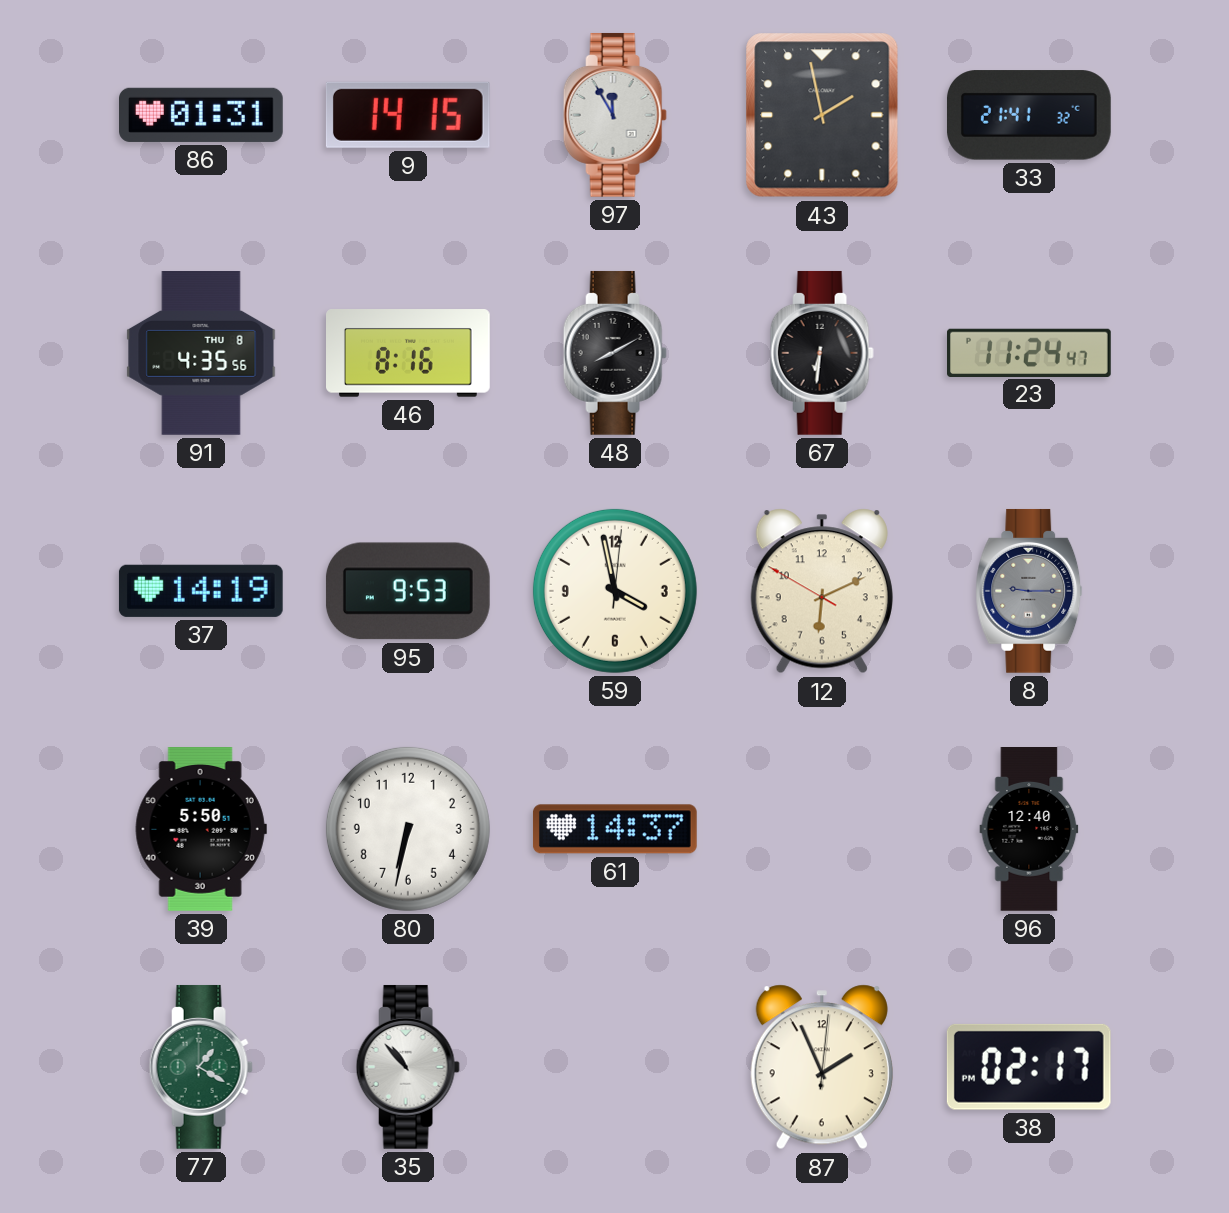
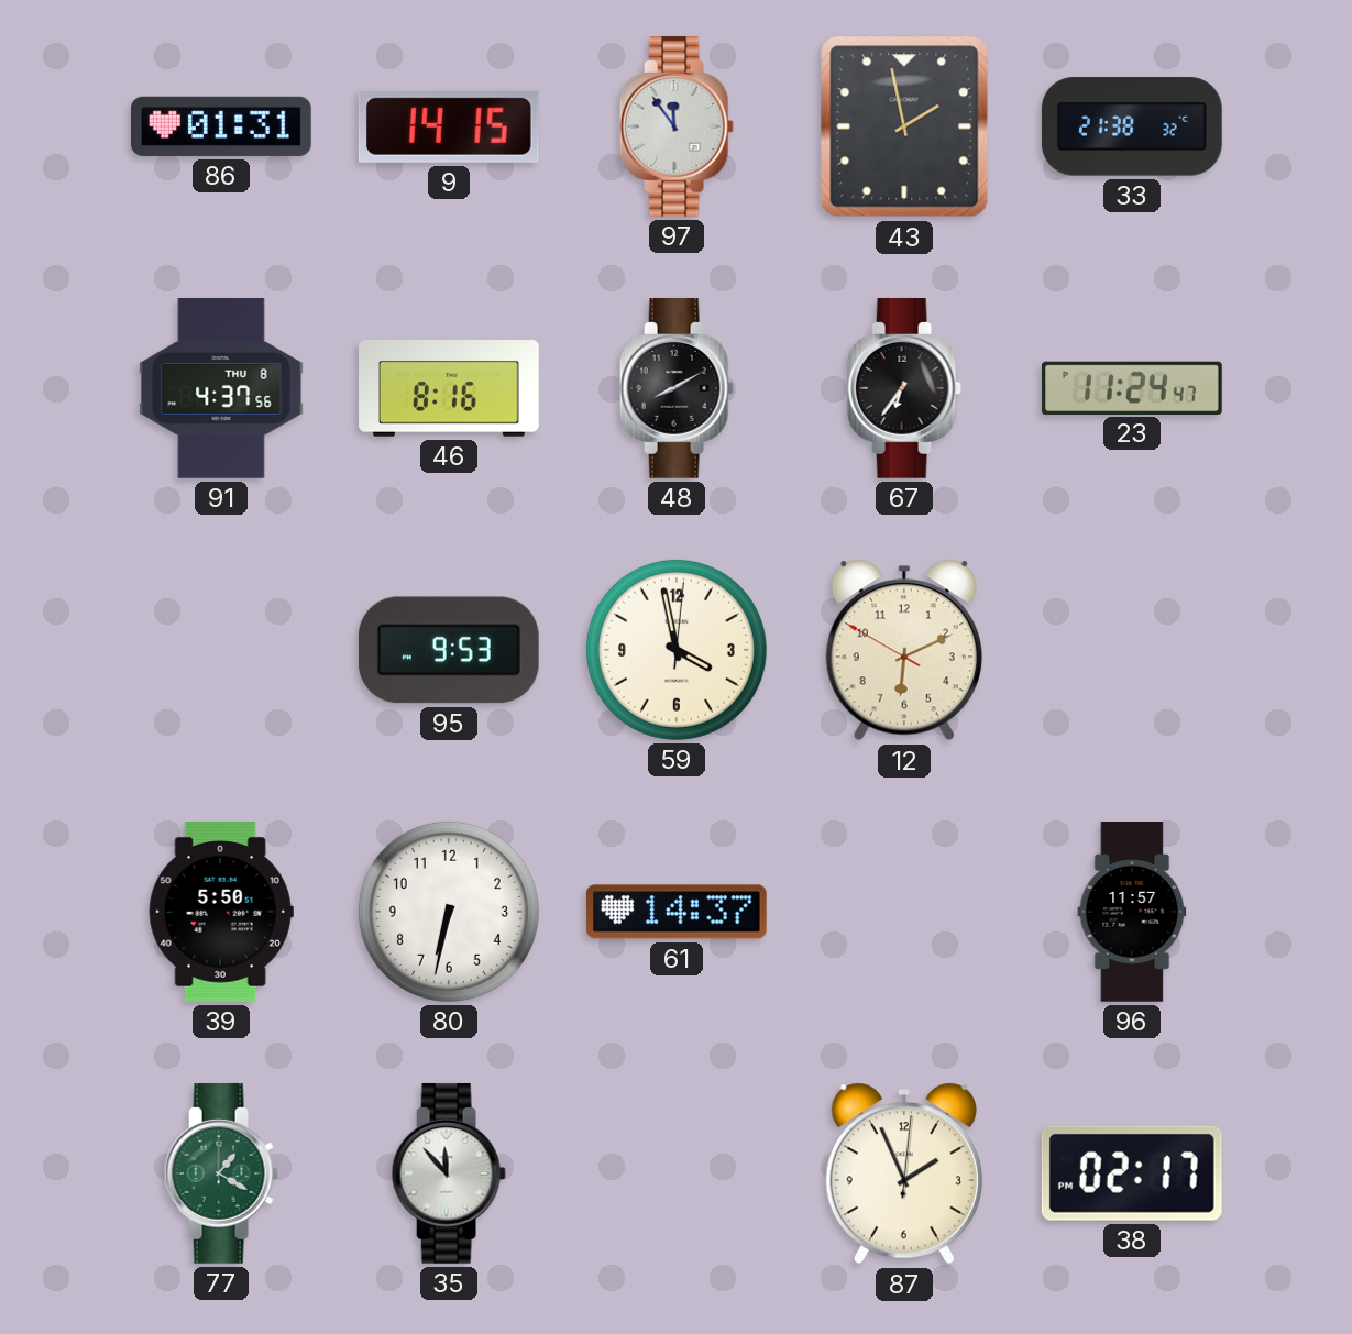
97: 11:55 -> 11:54
33: 21:41 -> 21:38
91: 4:35 -> 4:37
67: 6:31 -> 6:36
37: 14:19 -> none
8: 9:15 -> none
96: 12:40 -> 11:57
35: 10:53 -> 11:53
